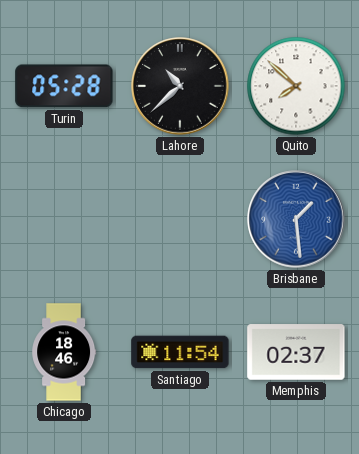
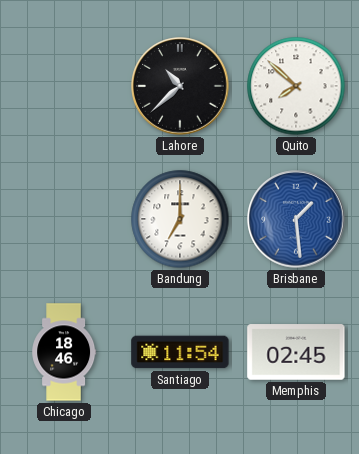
Turin: 05:28 -> none
Bandung: none -> 7:00
Memphis: 02:37 -> 02:45
